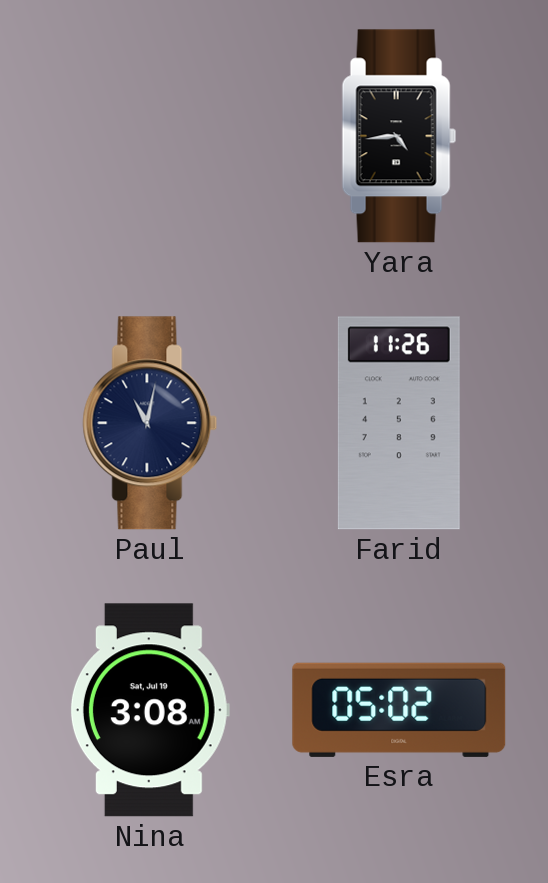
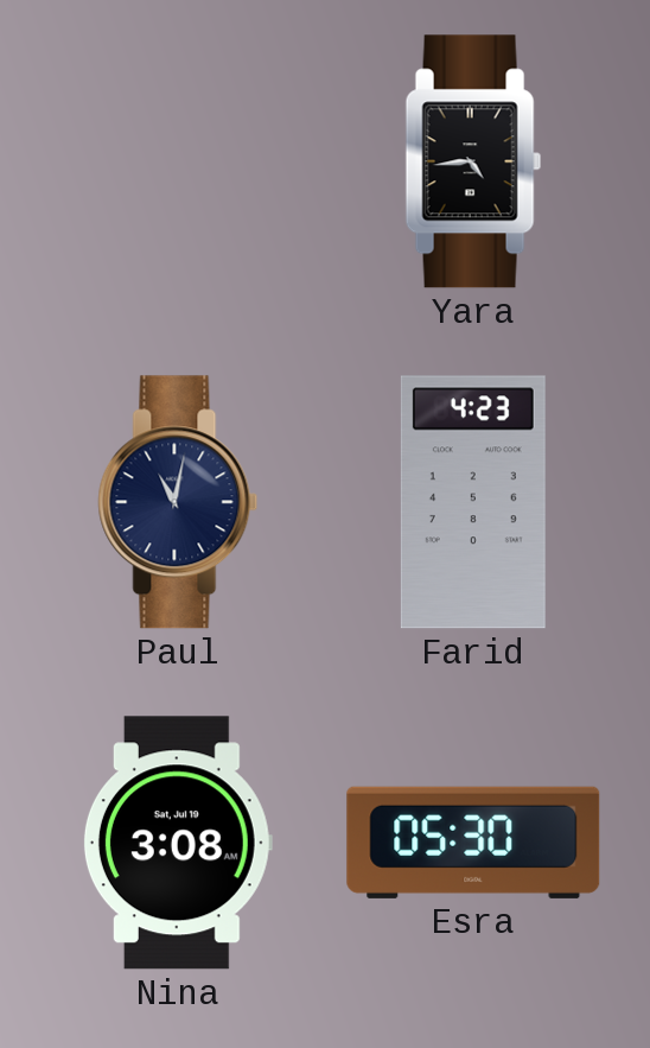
Farid: 11:26 -> 4:23
Esra: 05:02 -> 05:30
